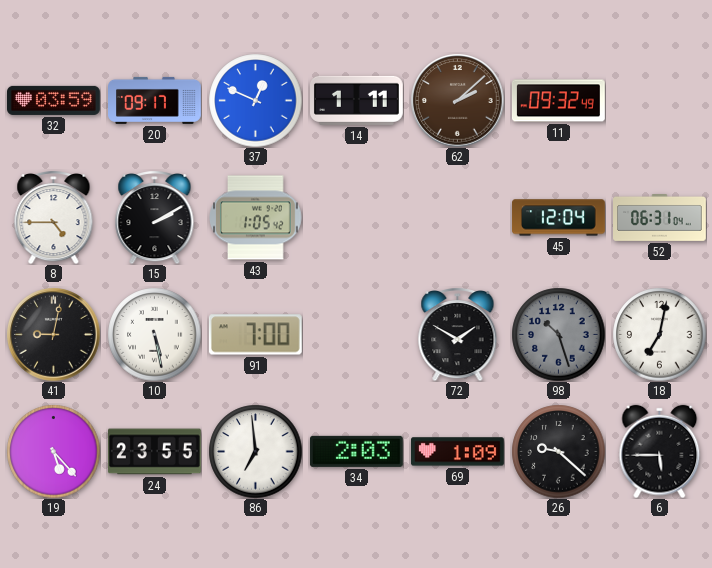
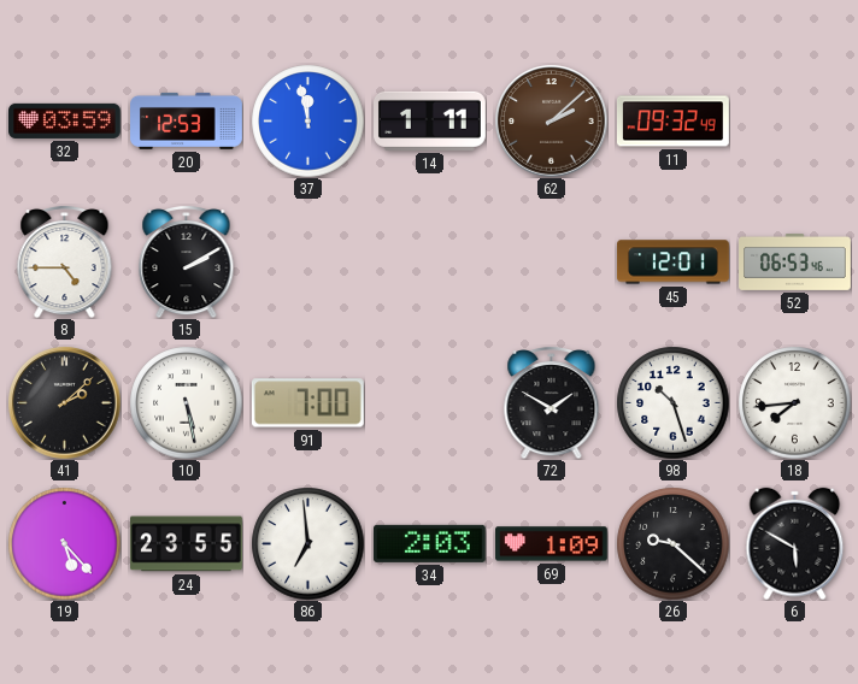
20: 09:17 -> 12:53
37: 12:49 -> 11:58
43: 1:05 -> none
45: 12:04 -> 12:01
52: 06:31 -> 06:53
41: 9:02 -> 2:08
98 dial: grey -> white
18: 7:02 -> 7:44
6: 5:45 -> 5:50
